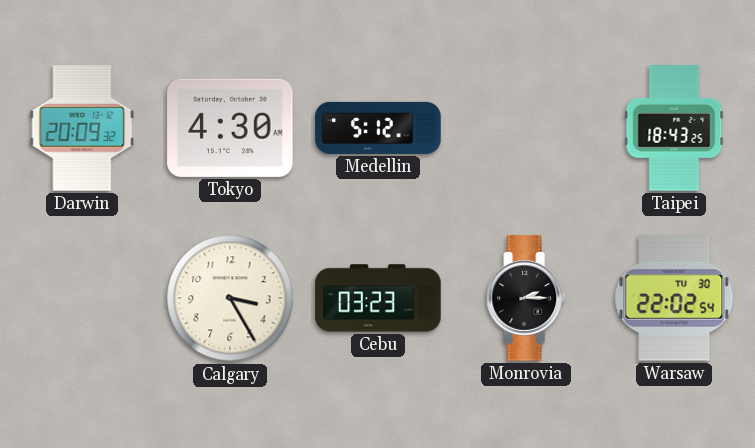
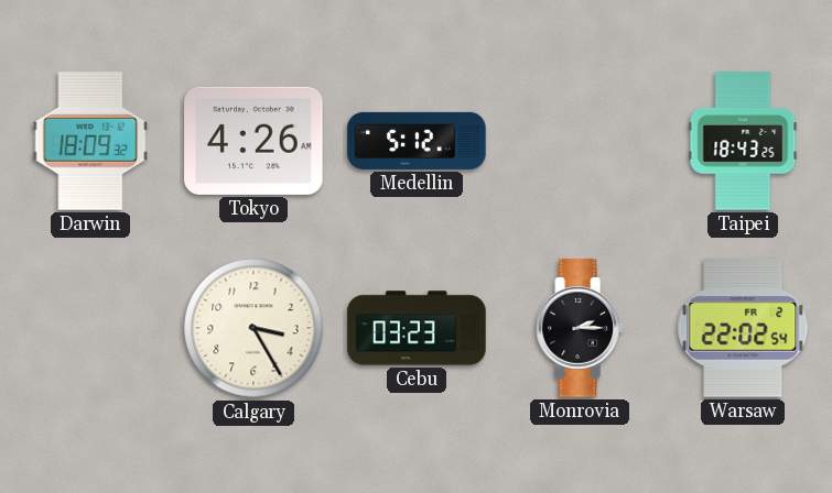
Darwin: 20:09 -> 18:09
Tokyo: 4:30 -> 4:26
Warsaw date: TU 30 -> FR 2
